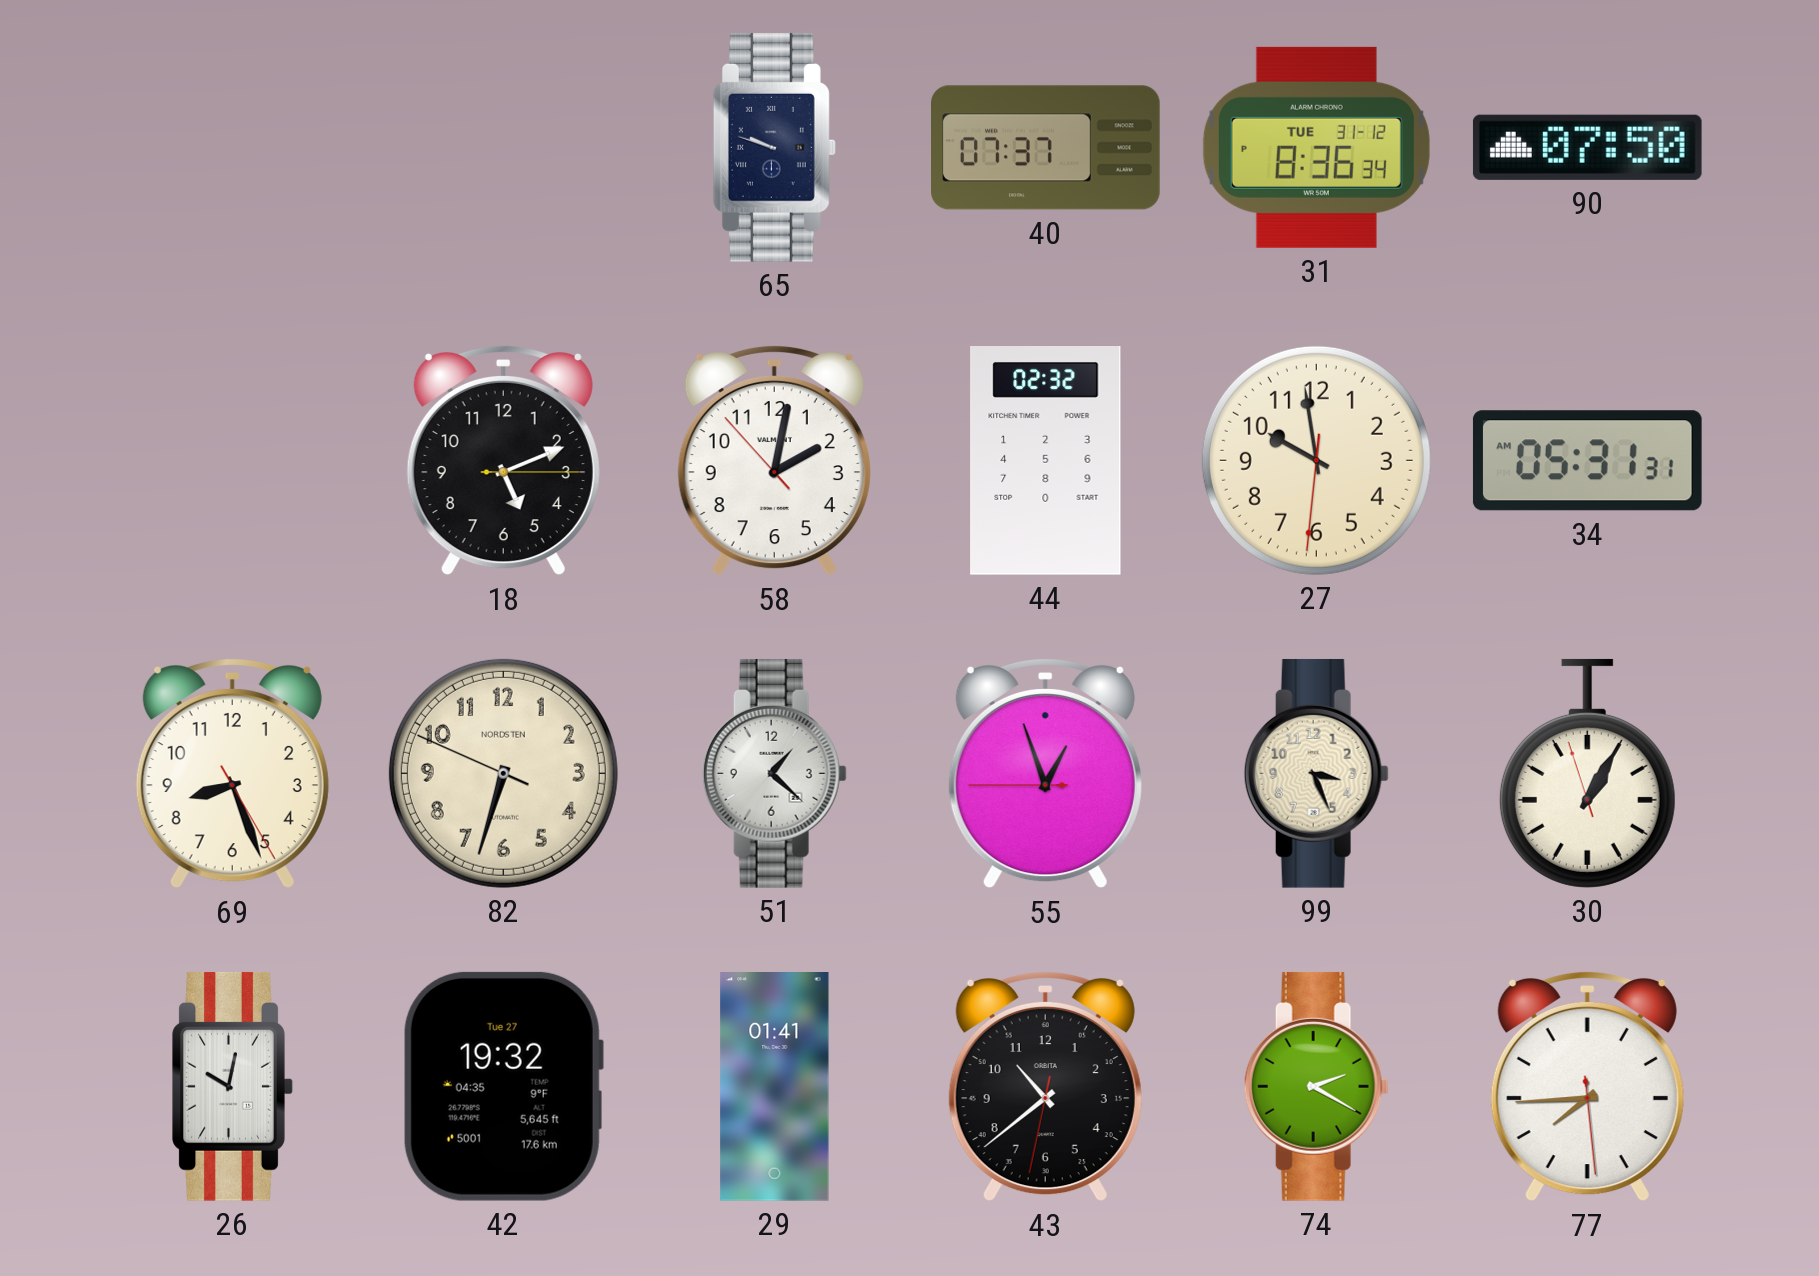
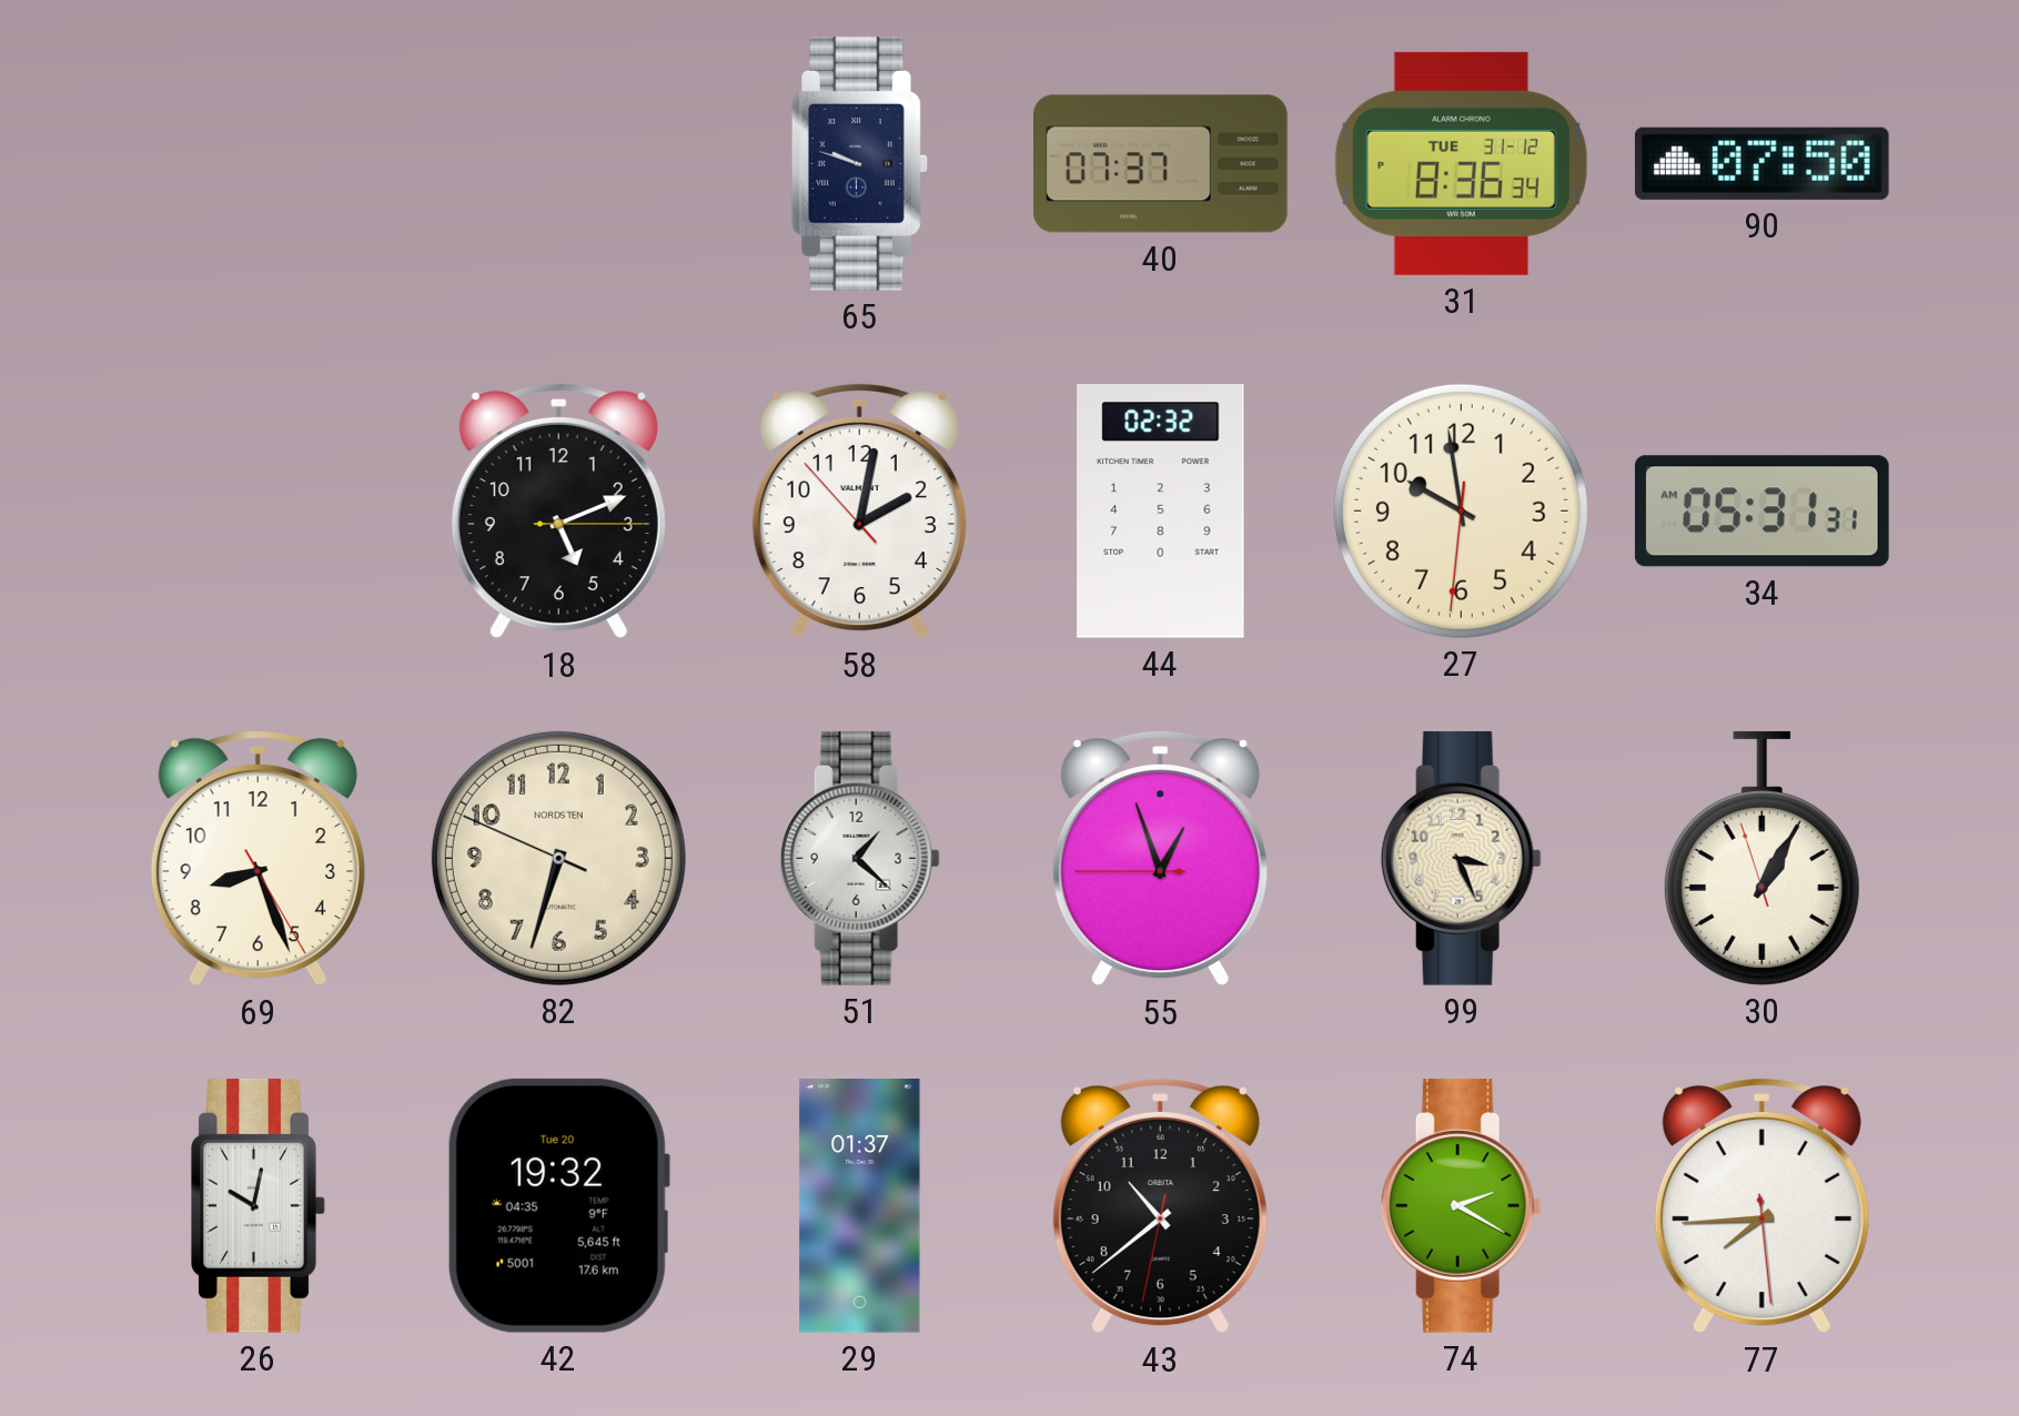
42 date: Tue 27 -> Tue 20
29: 01:41 -> 01:37
